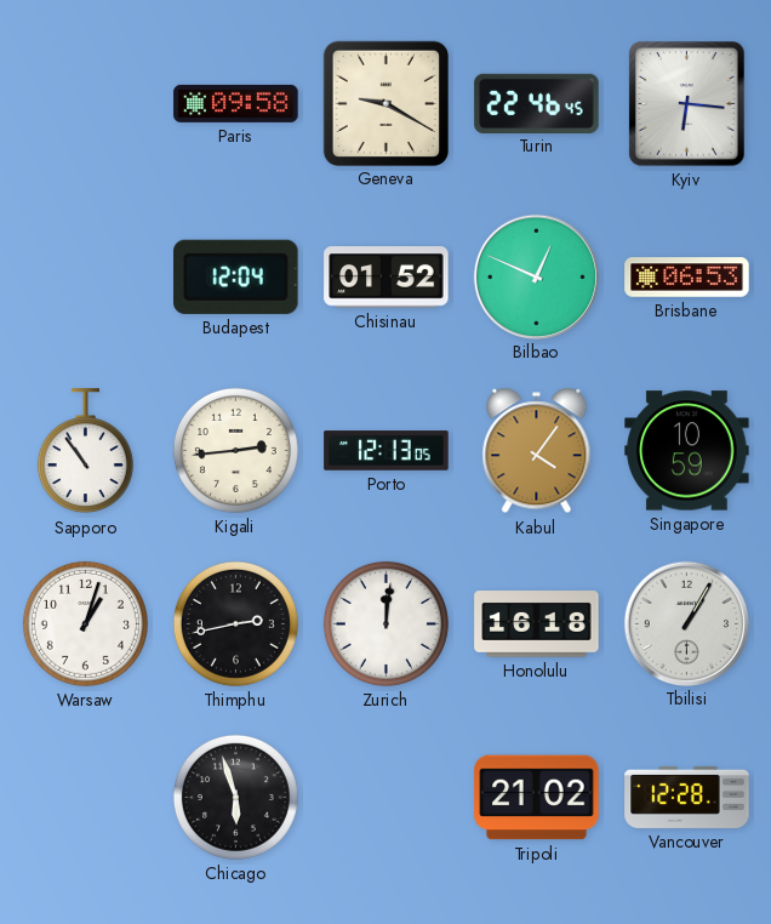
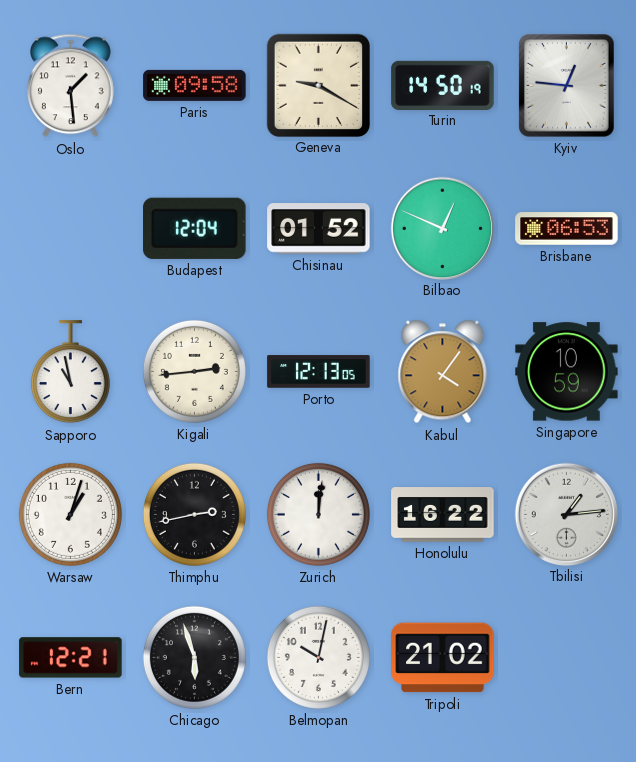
Oslo: none -> 1:29
Turin: 22:46 -> 14:50
Kyiv: 6:16 -> 12:46
Sapporo: 10:54 -> 10:58
Honolulu: 16:18 -> 16:22
Tbilisi: 1:05 -> 1:14
Bern: none -> 12:21
Belmopan: none -> 10:02
Vancouver: 12:28 -> none
